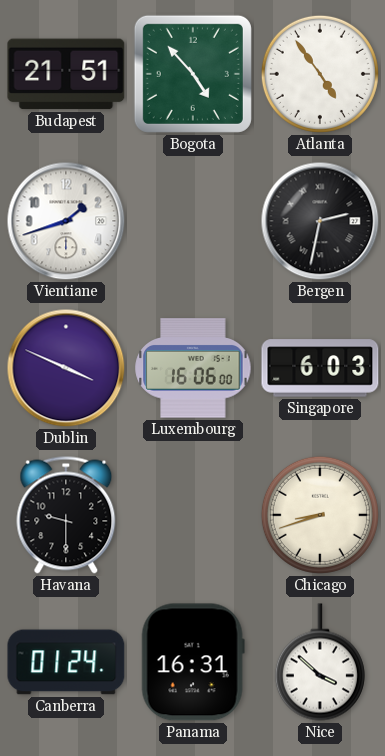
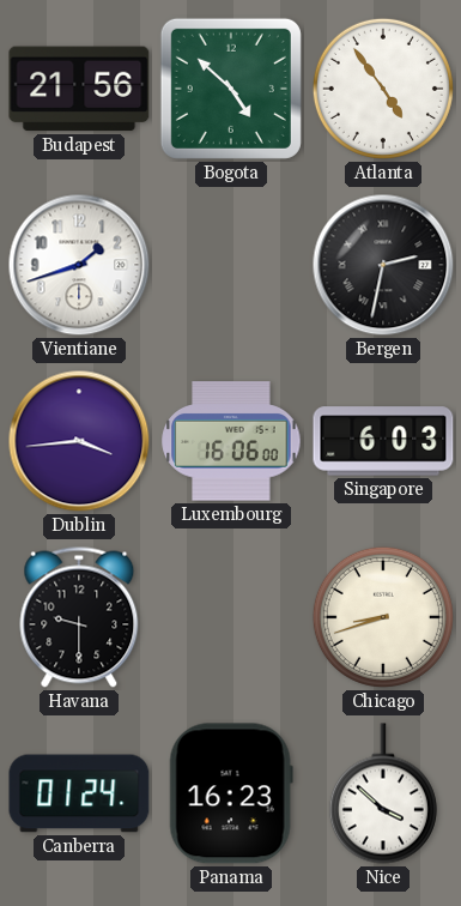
Budapest: 21:51 -> 21:56
Bogota: 4:53 -> 4:52
Dublin: 3:49 -> 3:44
Panama: 16:31 -> 16:23
